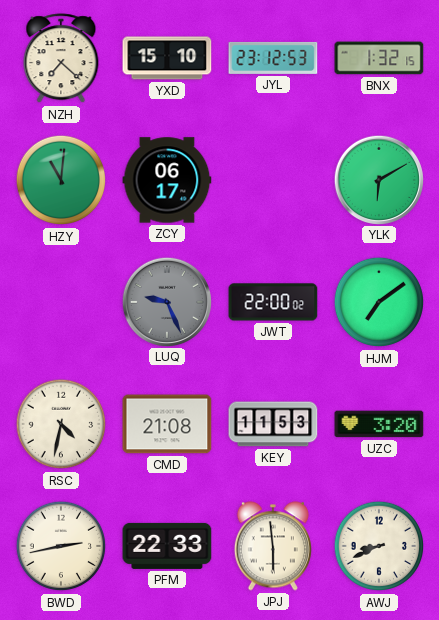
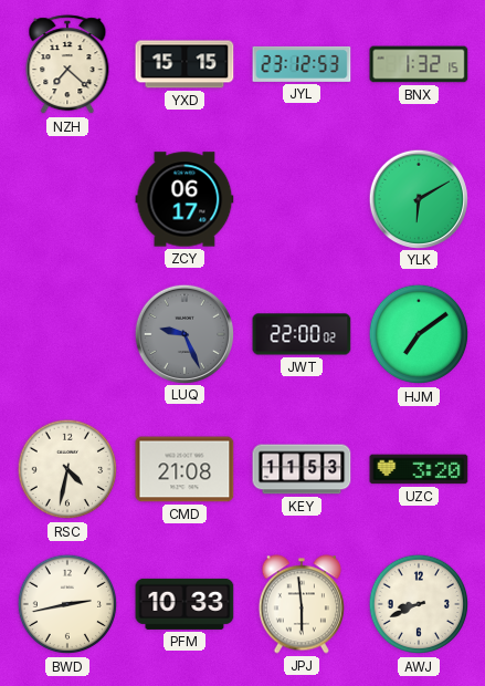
YXD: 15:10 -> 15:15
HZY: 11:01 -> none
PFM: 22:33 -> 10:33
